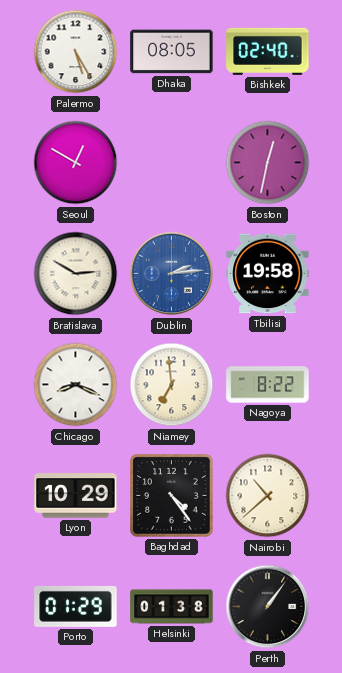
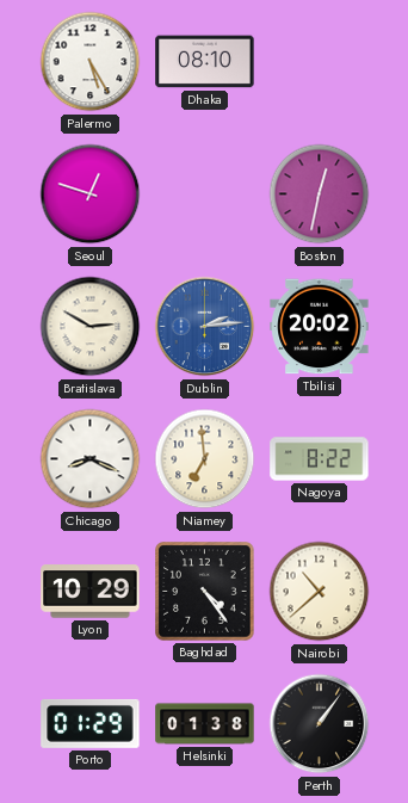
Dhaka: 08:05 -> 08:10
Bishkek: 02:40 -> none
Seoul: 12:50 -> 12:48
Tbilisi: 19:58 -> 20:02
